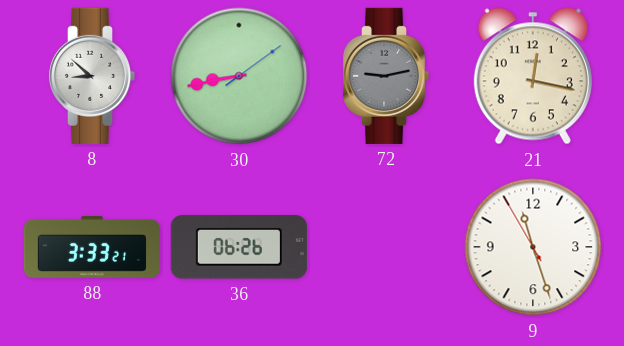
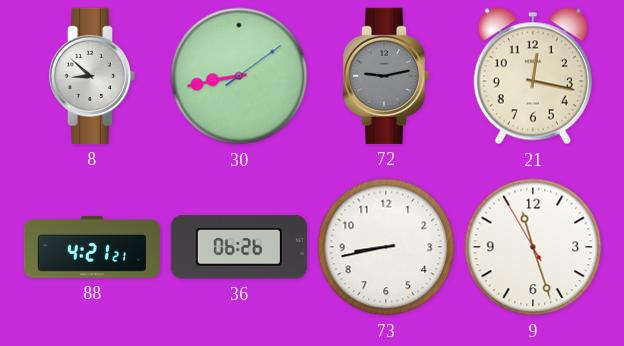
88: 3:33 -> 4:21
73: none -> 8:43
